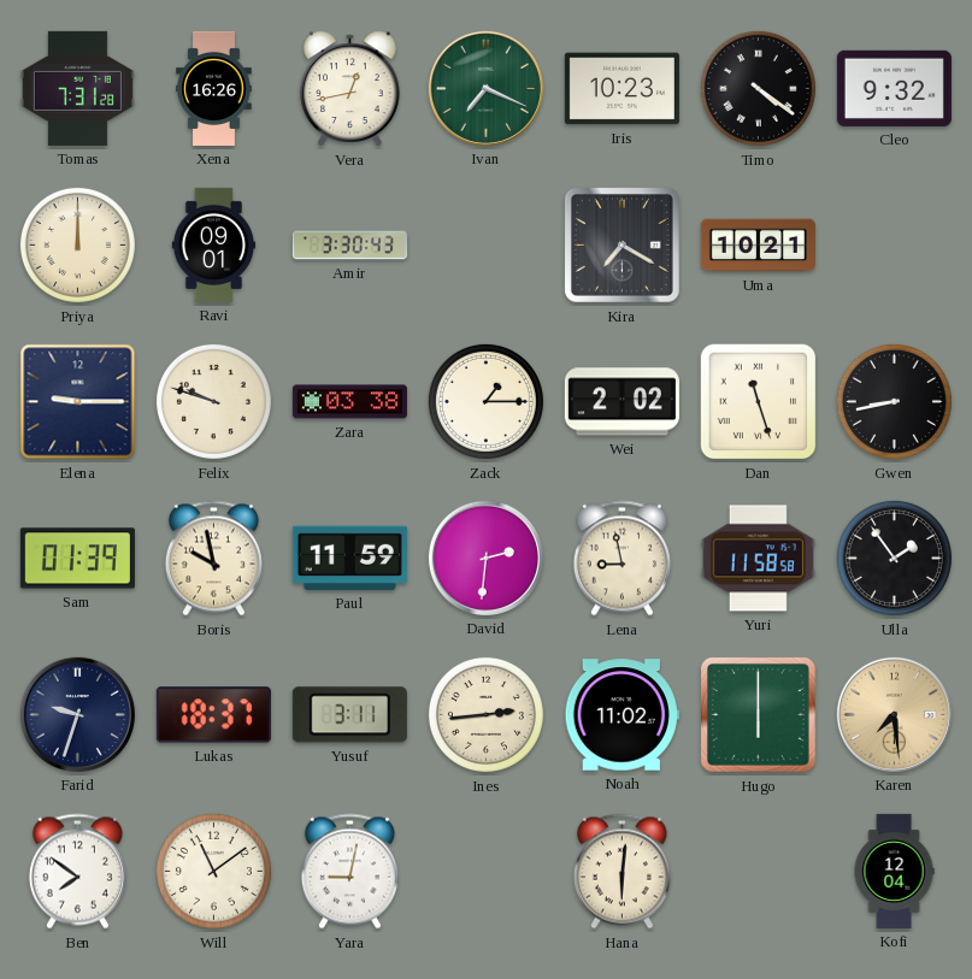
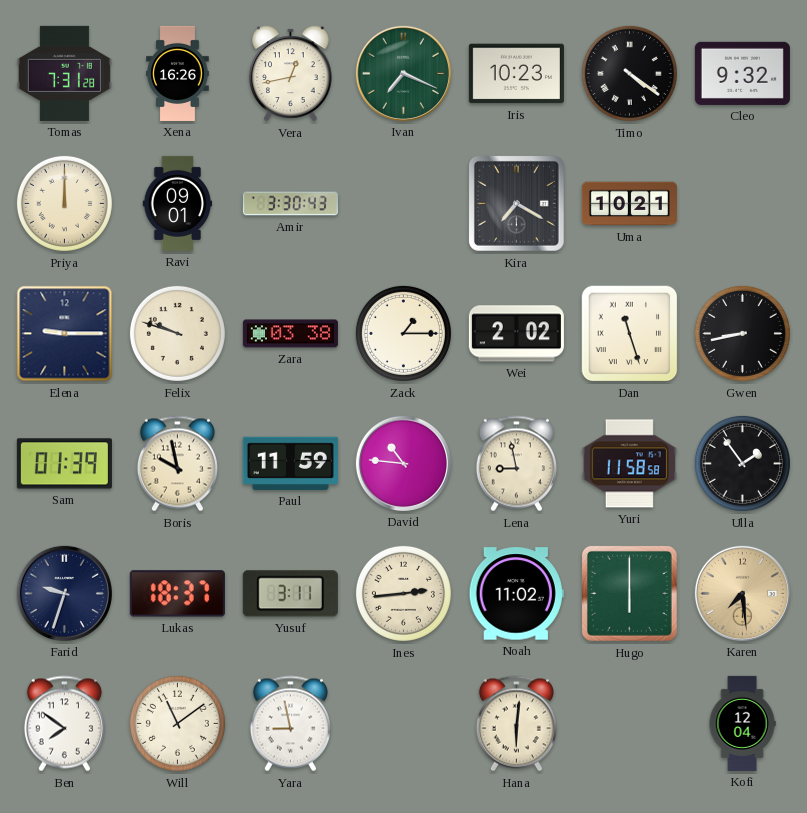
David: 2:31 -> 10:46
Yara: 9:02 -> 8:58
